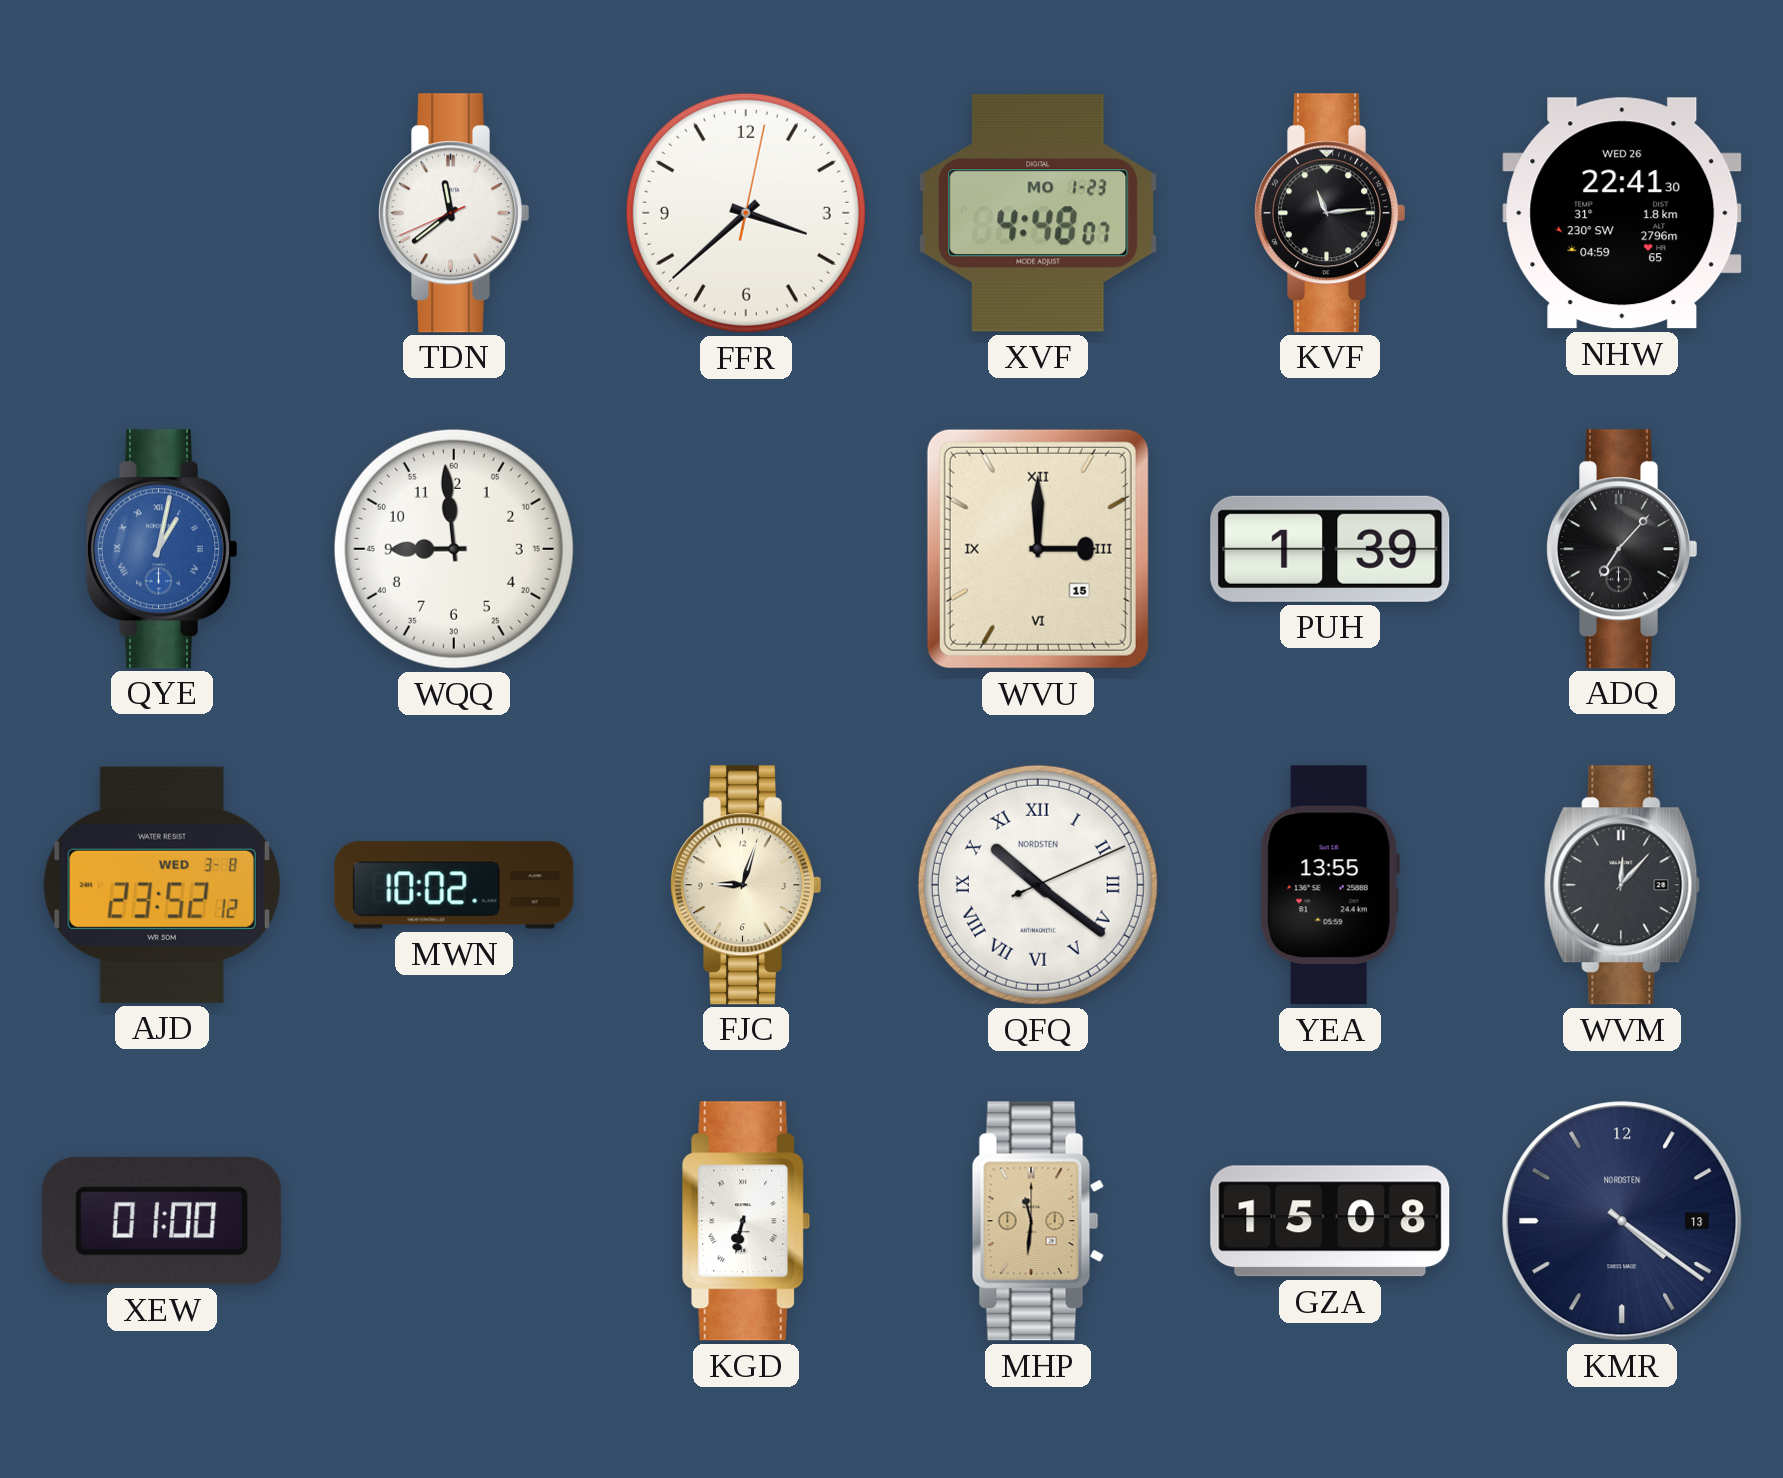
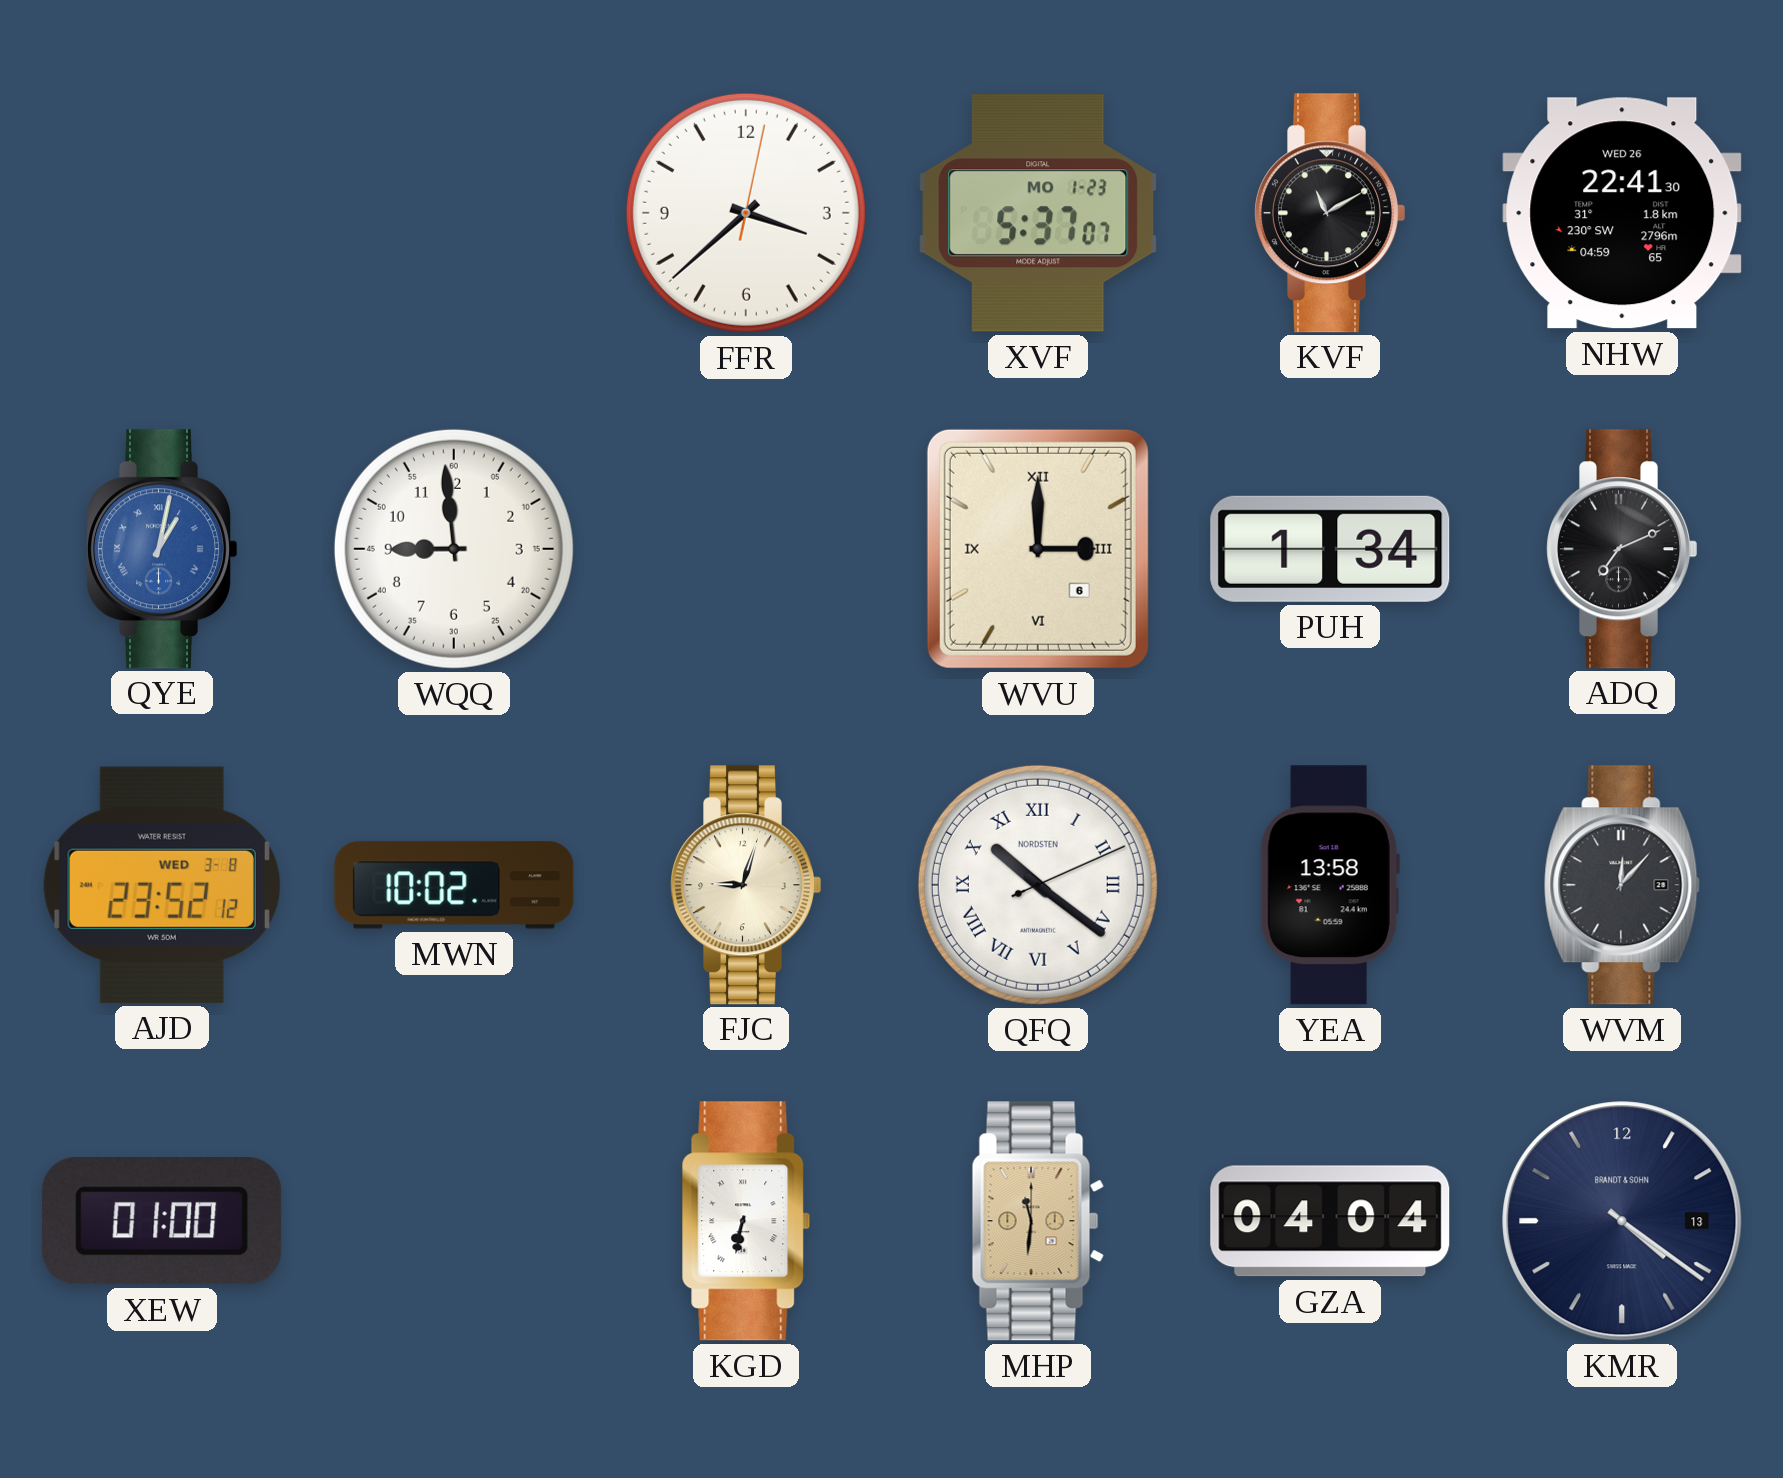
TDN: 11:38 -> none
XVF: 4:48 -> 5:37
KVF: 11:14 -> 11:10
WVU date: 15 -> 6
PUH: 1:39 -> 1:34
ADQ: 7:07 -> 7:11
YEA: 13:55 -> 13:58
GZA: 15:08 -> 04:04
KMR brand: NORDSTEN -> BRANDT & SOHN
